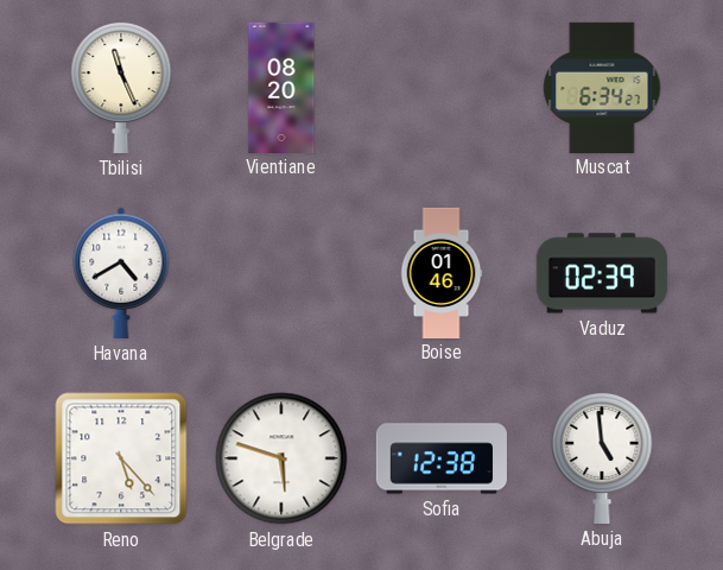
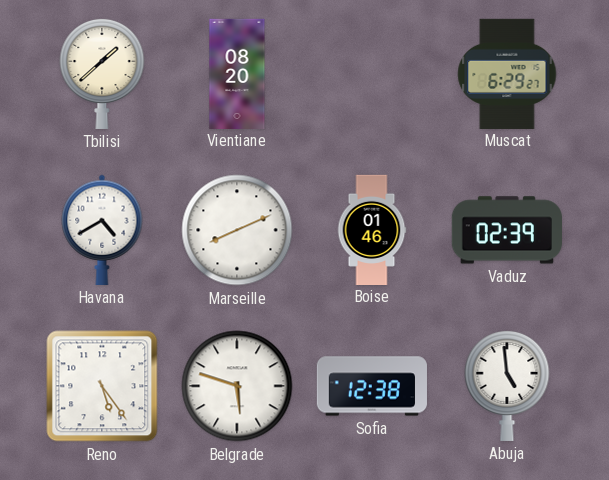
Tbilisi: 11:26 -> 1:38
Muscat: 6:34 -> 6:29
Marseille: none -> 8:11
Reno: 5:23 -> 5:24
